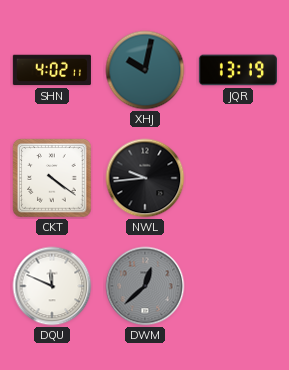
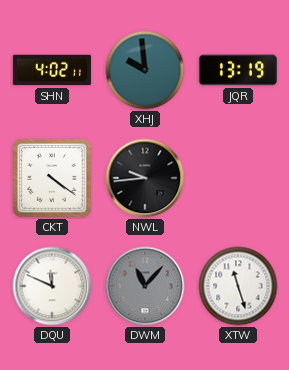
XHJ: 10:02 -> 9:59
DWM: 12:38 -> 11:07
XTW: none -> 11:27
